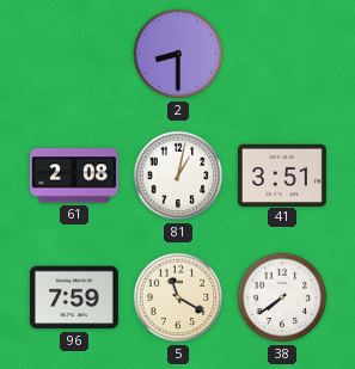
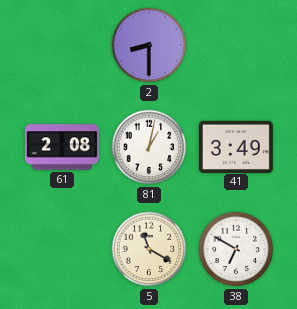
41: 3:51 -> 3:49
96: 7:59 -> none
38: 7:39 -> 6:50
